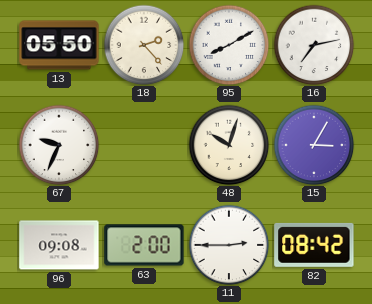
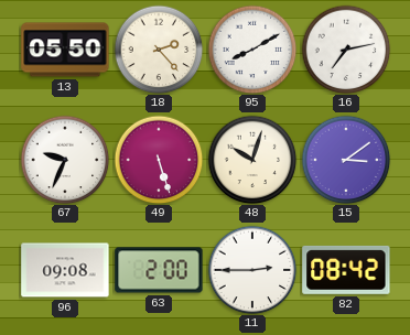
49: none -> 5:27
15: 3:05 -> 3:09
